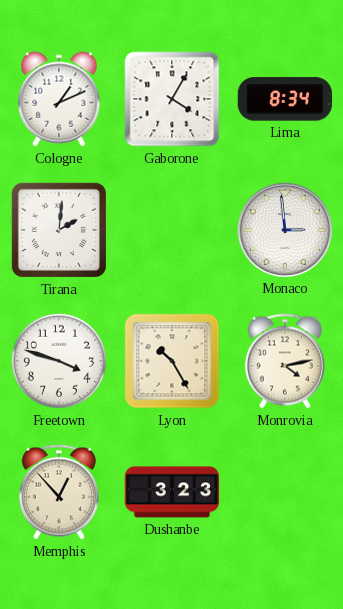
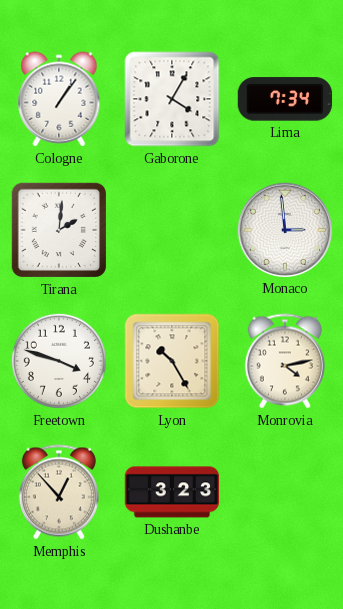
Cologne: 1:11 -> 1:06
Lima: 8:34 -> 7:34
